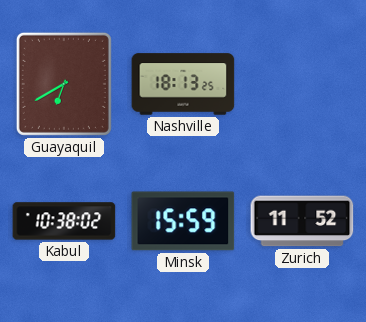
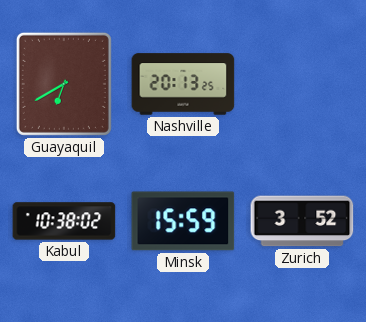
Nashville: 18:13 -> 20:13
Zurich: 11:52 -> 3:52
